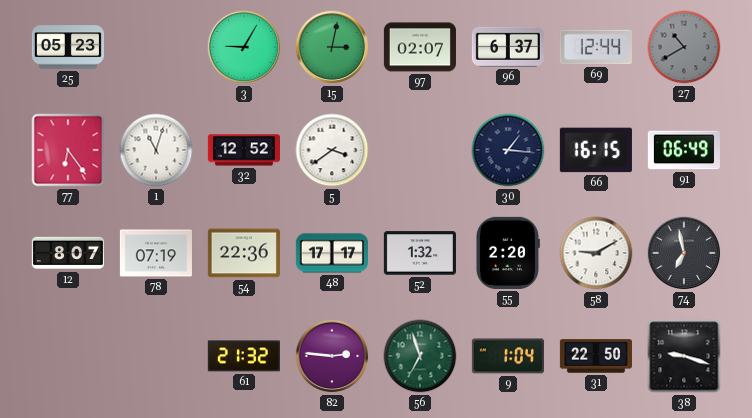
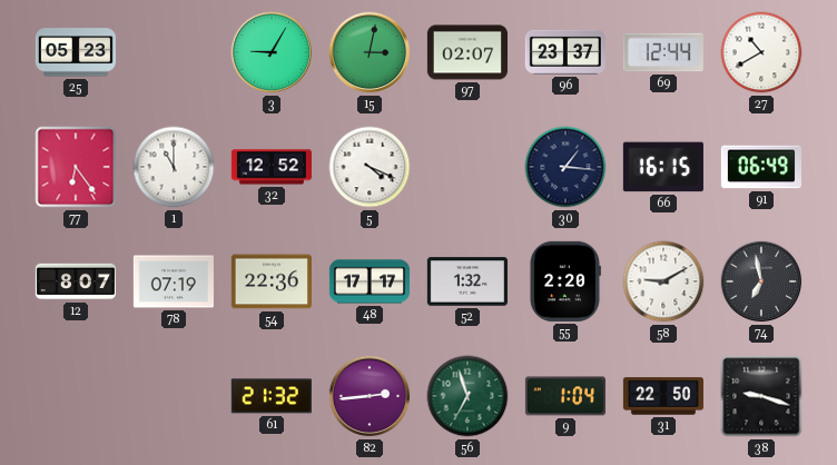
96: 6:37 -> 23:37
27 dial: grey -> white
1: 11:03 -> 11:00
5: 3:39 -> 4:19
82: 2:46 -> 2:44
